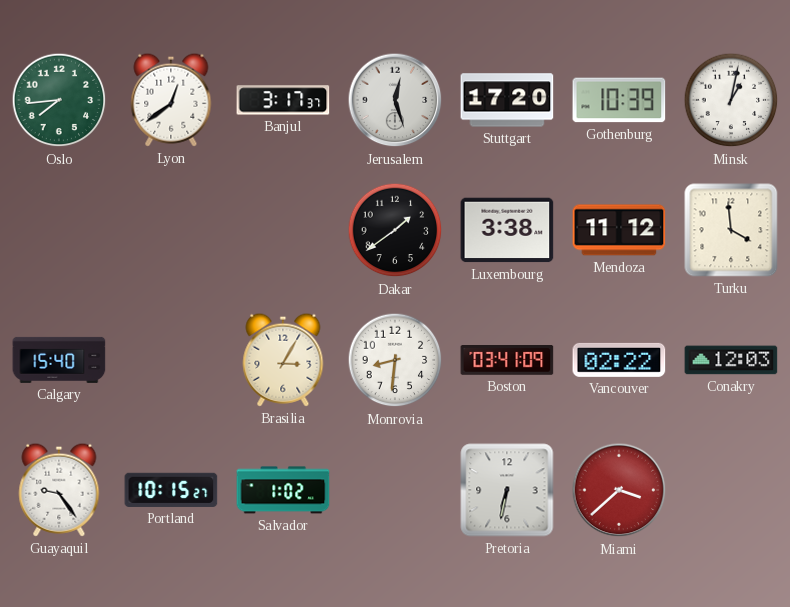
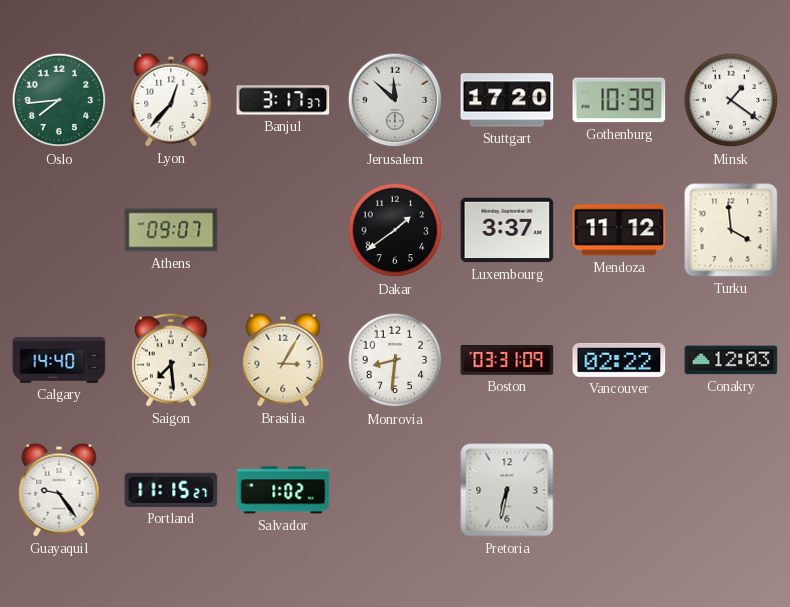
Lyon: 12:39 -> 12:37
Jerusalem: 12:27 -> 11:52
Minsk: 1:02 -> 1:21
Athens: none -> 09:07
Luxembourg: 3:38 -> 3:37
Calgary: 15:40 -> 14:40
Saigon: none -> 7:29
Boston: 03:41 -> 03:31
Portland: 10:15 -> 11:15
Miami: 3:38 -> none
